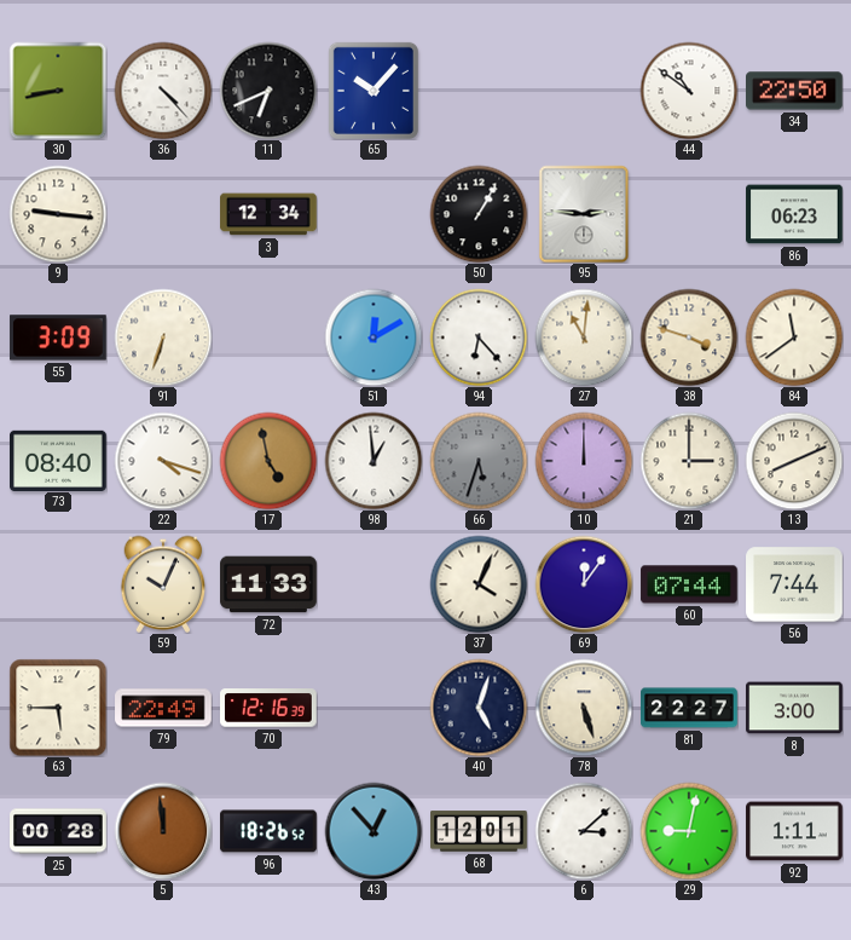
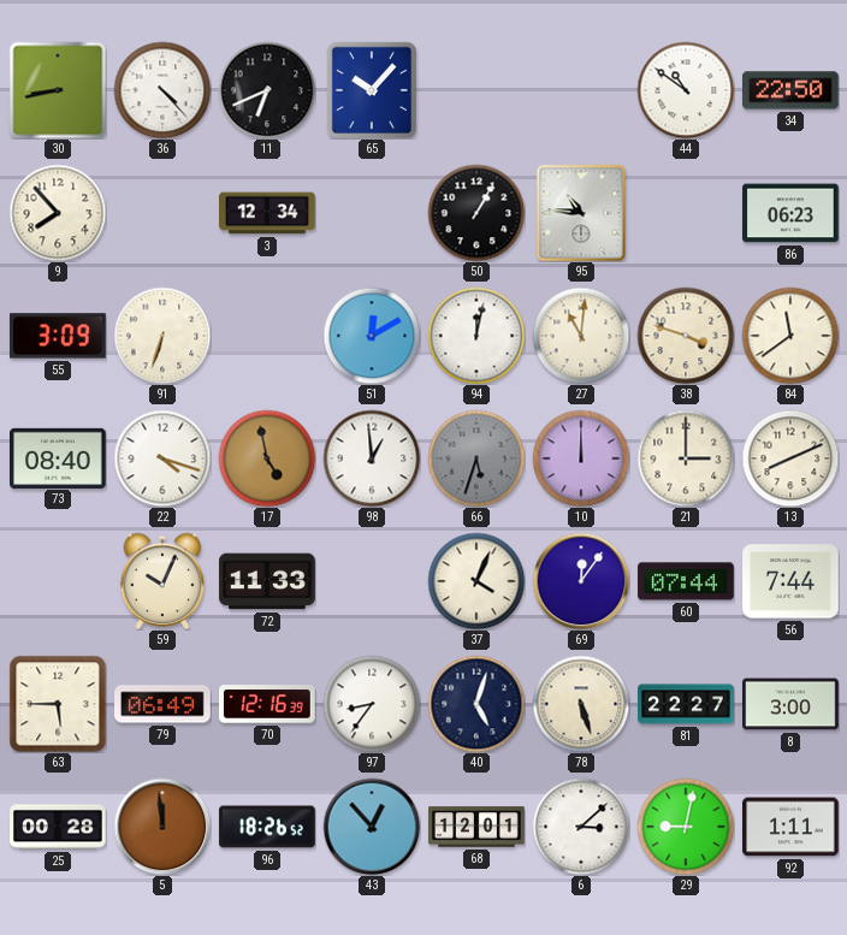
9: 9:16 -> 7:53
95: 2:46 -> 10:46
94: 6:23 -> 12:02
79: 22:49 -> 06:49
97: none -> 8:36
